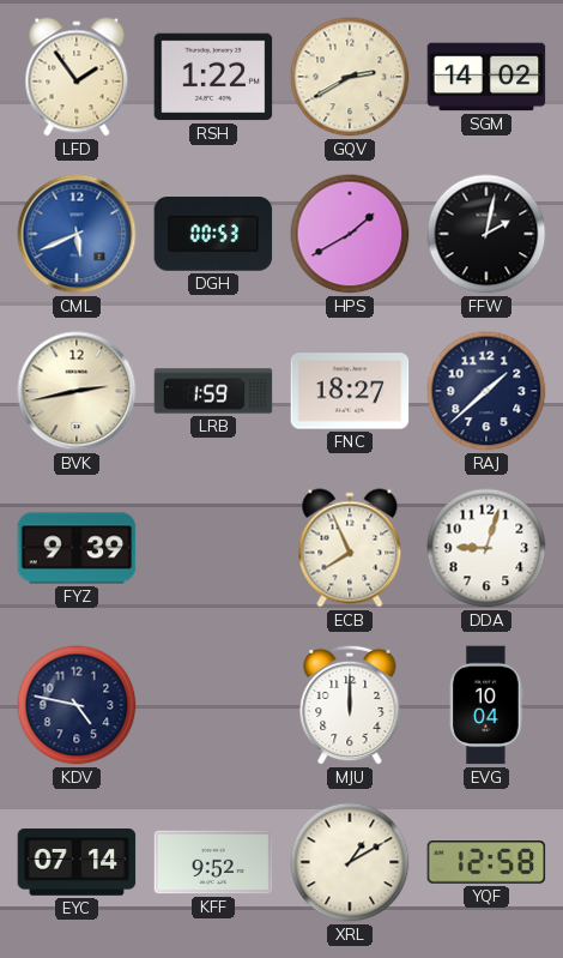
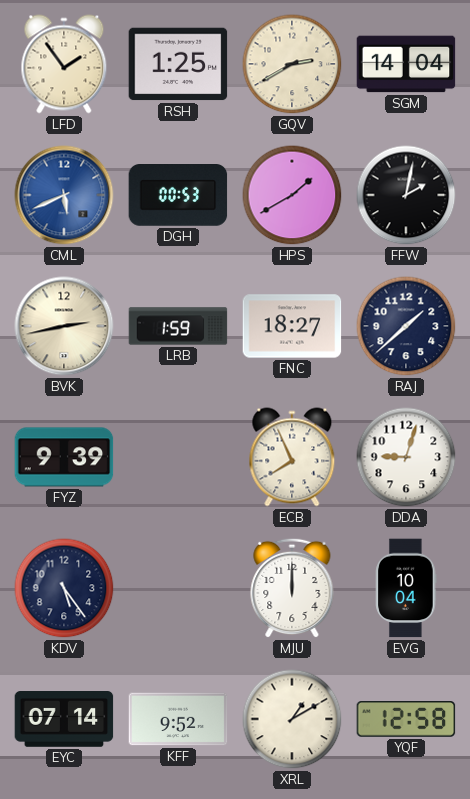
RSH: 1:22 -> 1:25
SGM: 14:02 -> 14:04
KDV: 4:47 -> 5:24
